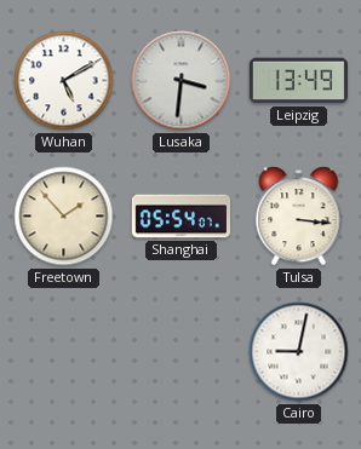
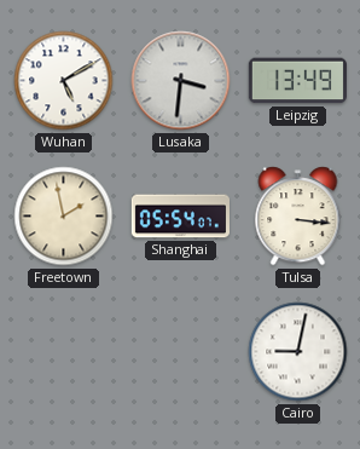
Freetown: 1:53 -> 1:58
